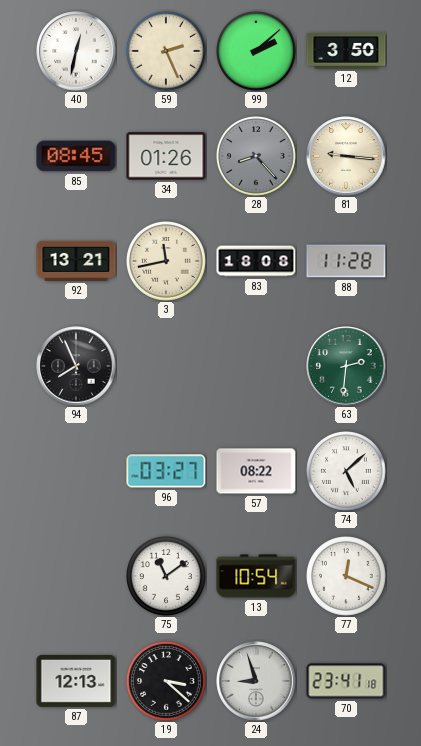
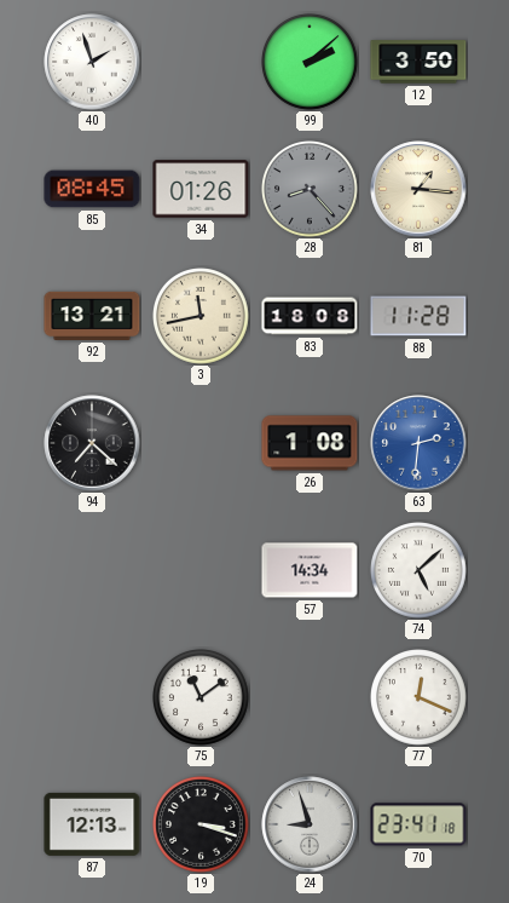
40: 12:32 -> 1:57
59: 2:26 -> none
81: 9:16 -> 1:16
94: 7:56 -> 7:22
26: none -> 1:08
63 dial: green -> blue
96: 03:27 -> none
57: 08:22 -> 14:34
13: 10:54 -> none
19: 3:22 -> 3:18
